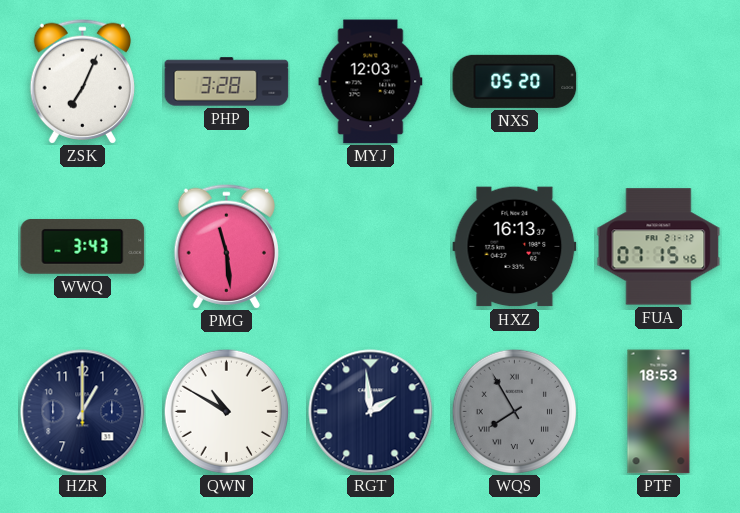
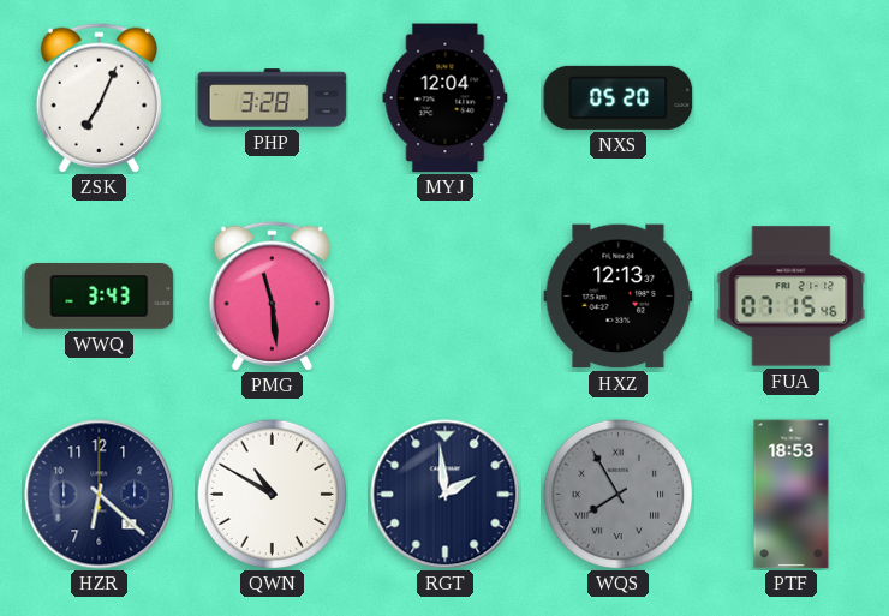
MYJ: 12:03 -> 12:04
HXZ: 16:13 -> 12:13
HZR: 1:00 -> 6:22
